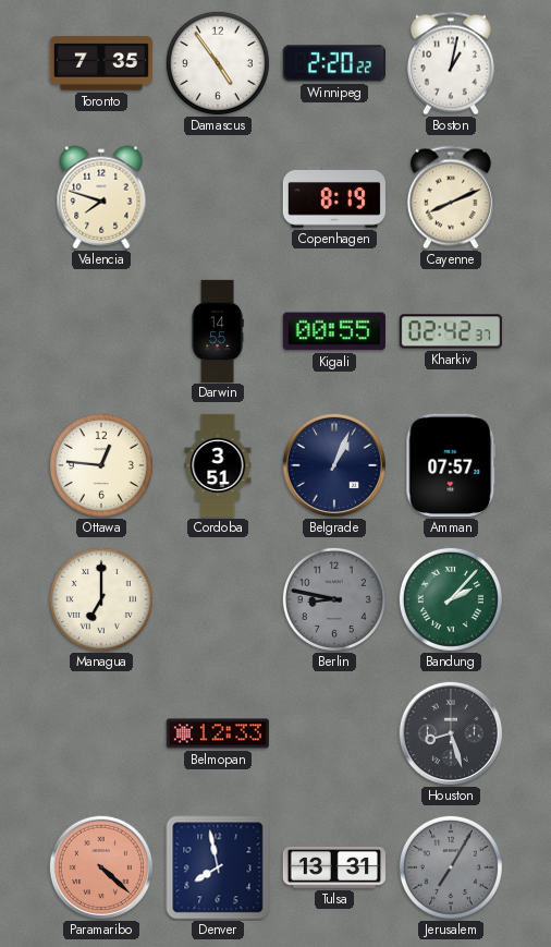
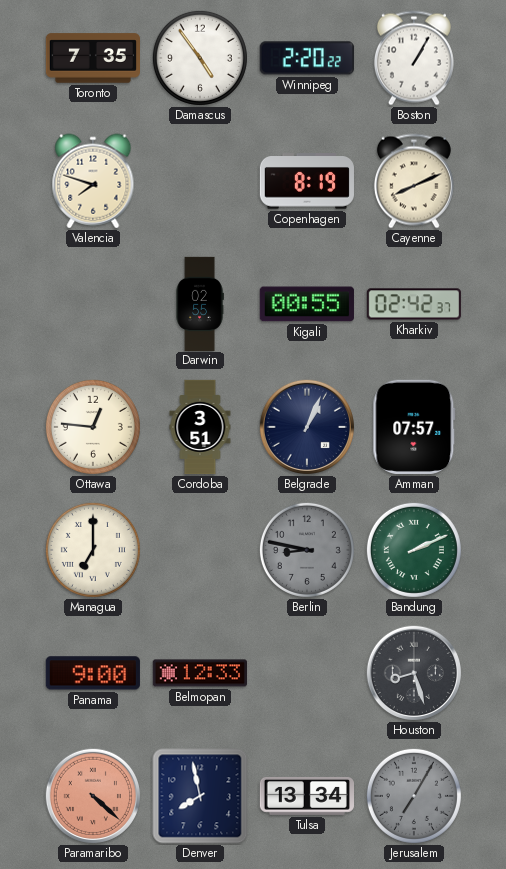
Boston: 1:02 -> 1:05
Darwin: 14:55 -> 02:55
Bandung: 2:07 -> 2:11
Panama: none -> 9:00
Tulsa: 13:31 -> 13:34
